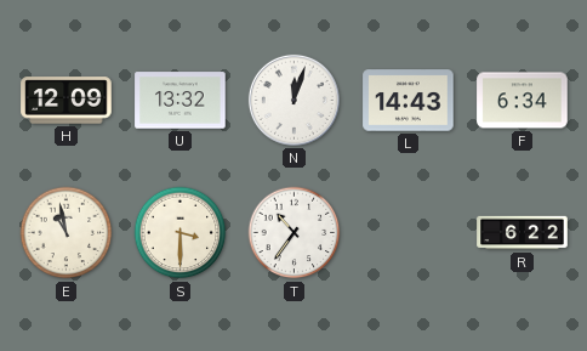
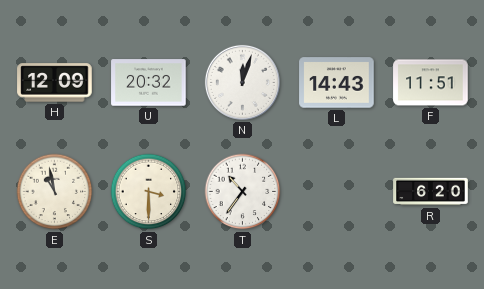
U: 13:32 -> 20:32
F: 6:34 -> 11:51
R: 6:22 -> 6:20
